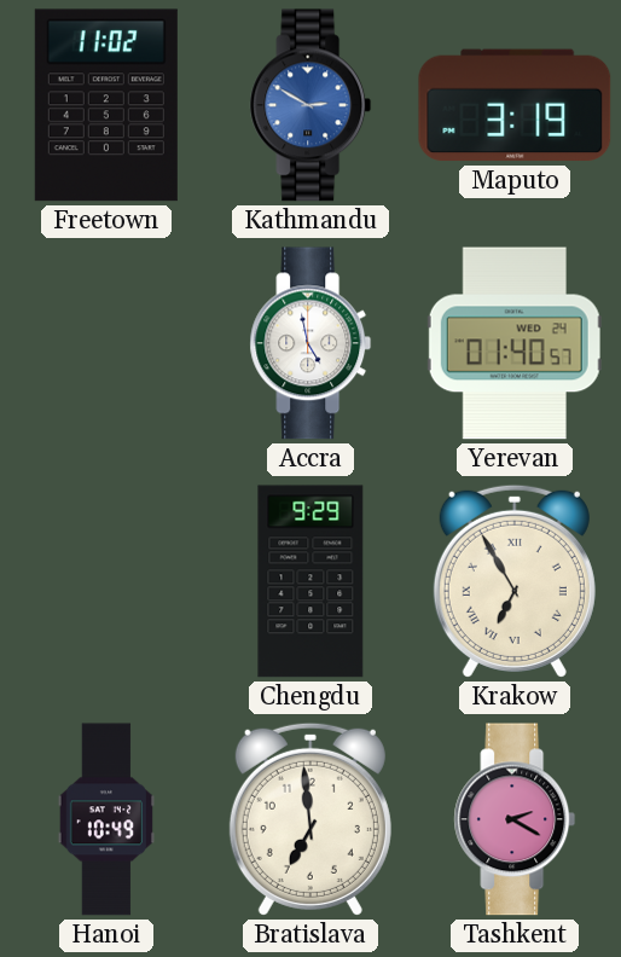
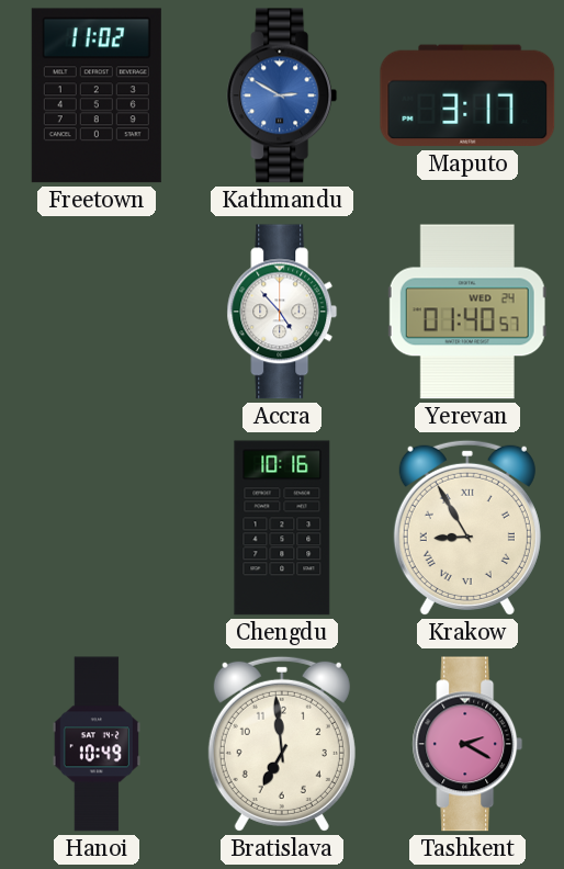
Maputo: 3:19 -> 3:17
Accra: 4:58 -> 4:53
Chengdu: 9:29 -> 10:16
Krakow: 6:55 -> 8:55
